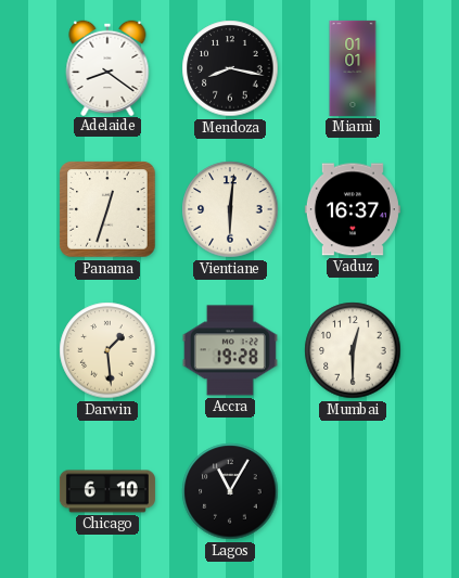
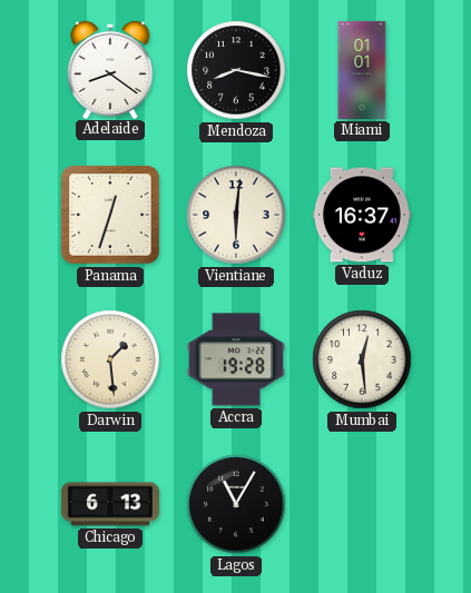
Mumbai: 12:30 -> 12:29
Chicago: 6:10 -> 6:13
